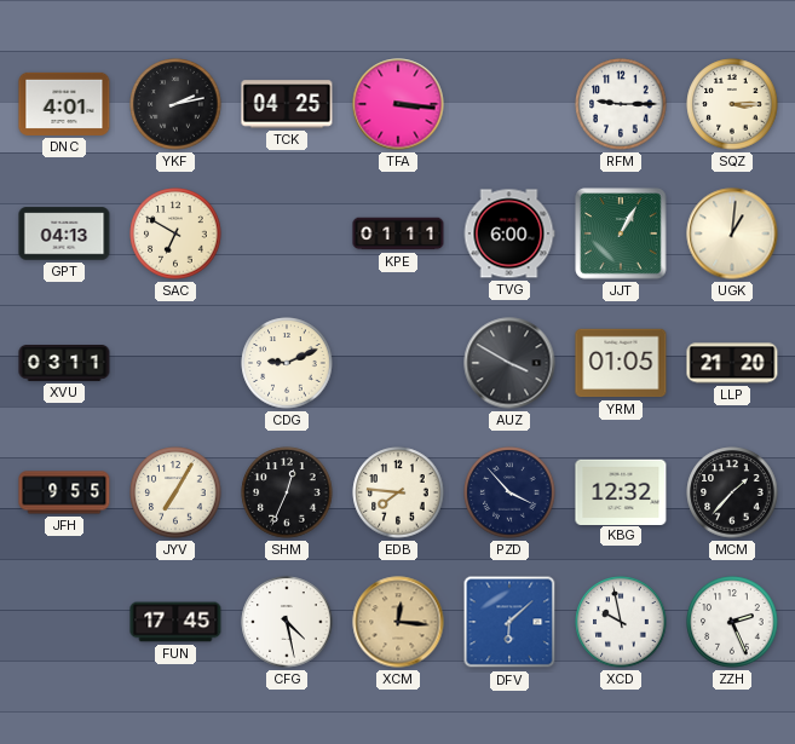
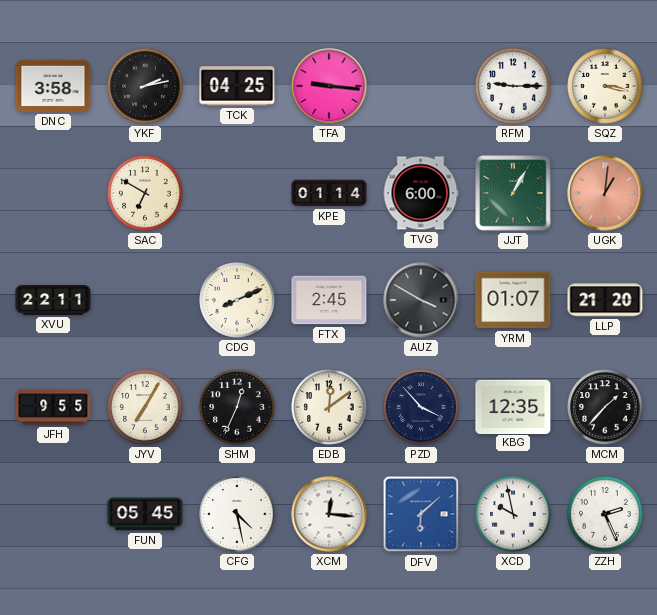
DNC: 4:01 -> 3:58
TFA: 3:16 -> 9:16
SQZ: 3:15 -> 3:17
GPT: 04:13 -> none
KPE: 01:11 -> 01:14
UGK dial: cream -> salmon
XVU: 03:11 -> 22:11
CDG: 9:11 -> 8:11
FTX: none -> 2:45
YRM: 01:05 -> 01:07
EDB: 7:46 -> 12:09
KBG: 12:32 -> 12:35
FUN: 17:45 -> 05:45
XCM dial: champagne -> white
